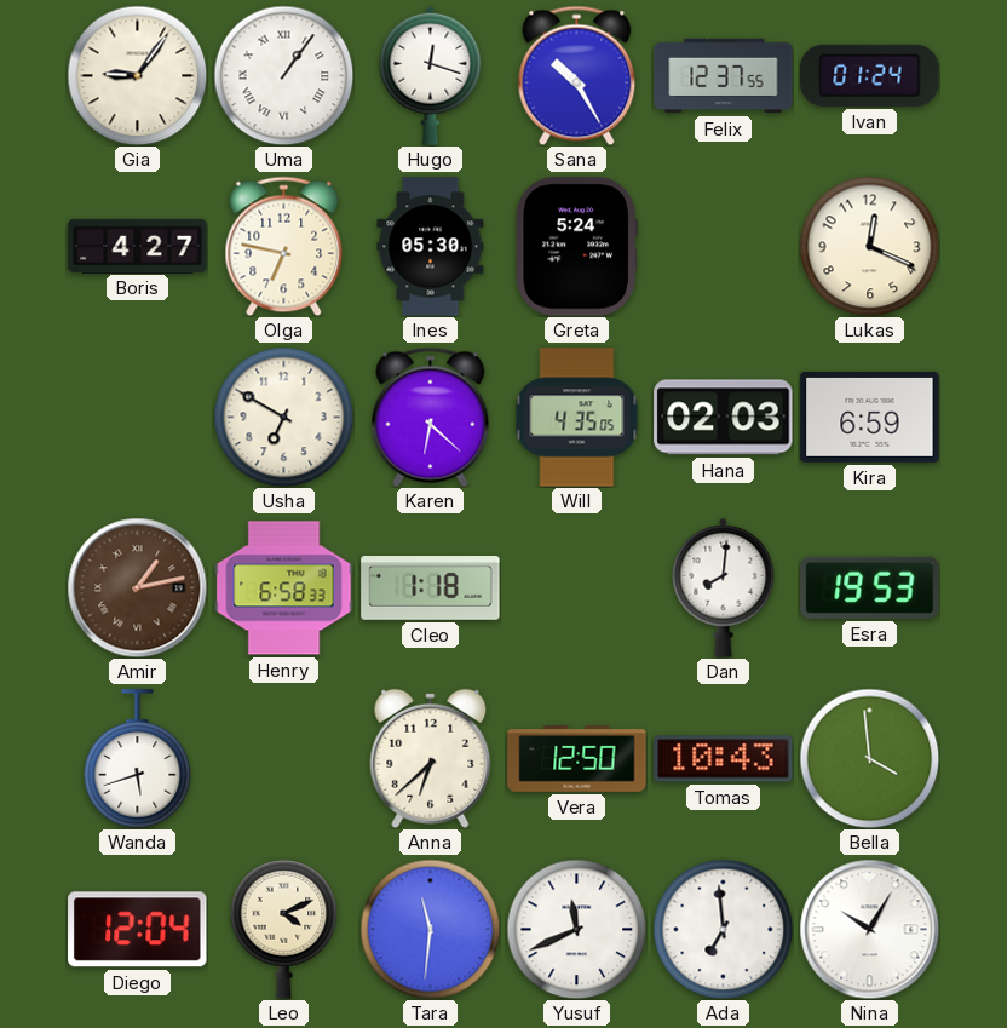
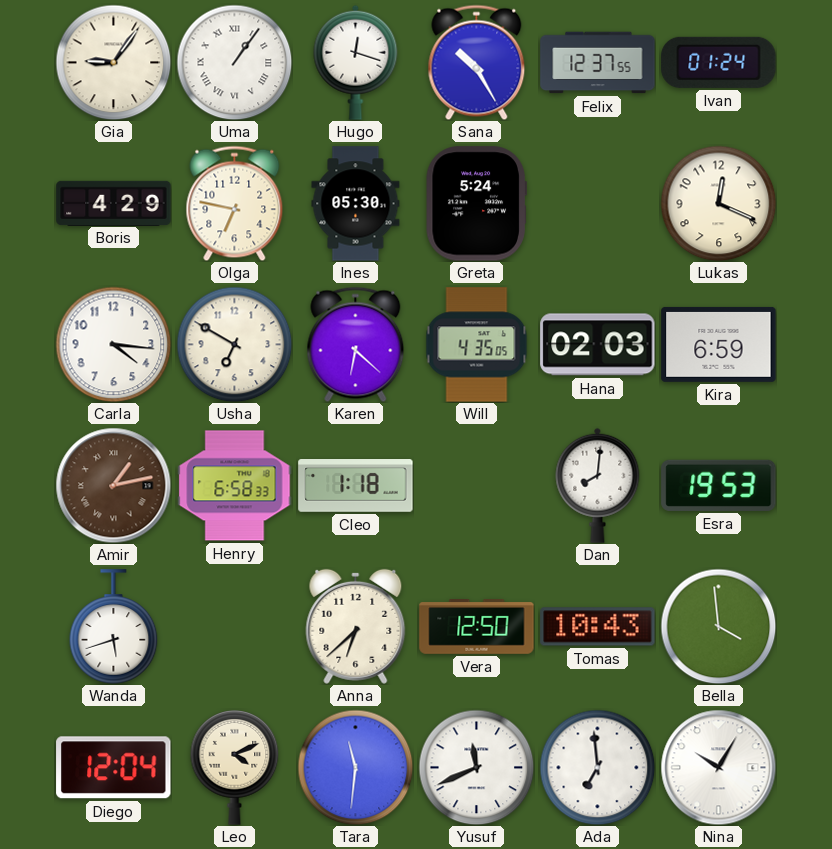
Boris: 4:27 -> 4:29
Carla: none -> 4:16
